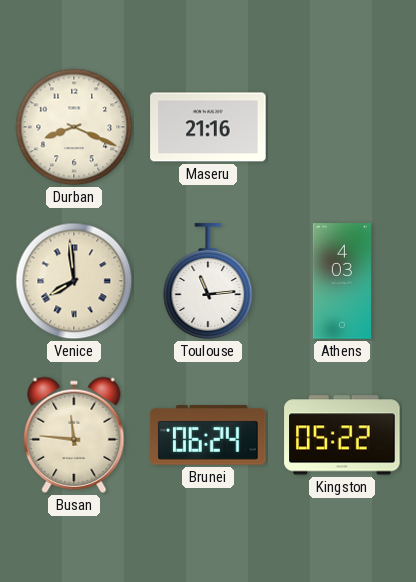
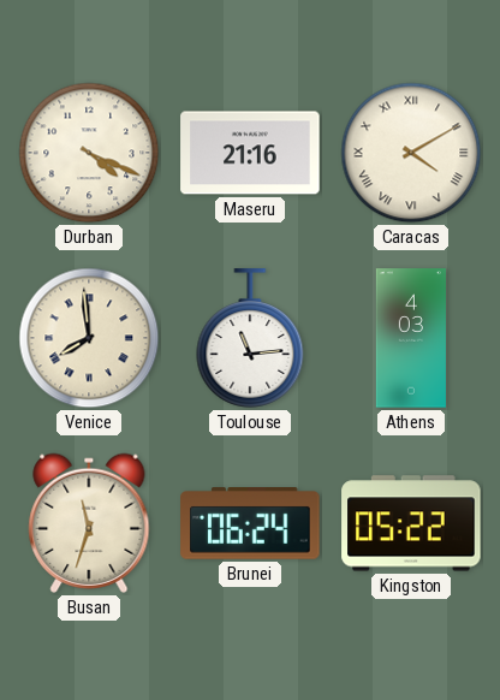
Durban: 8:19 -> 4:19
Caracas: none -> 4:10
Busan: 11:46 -> 11:33
